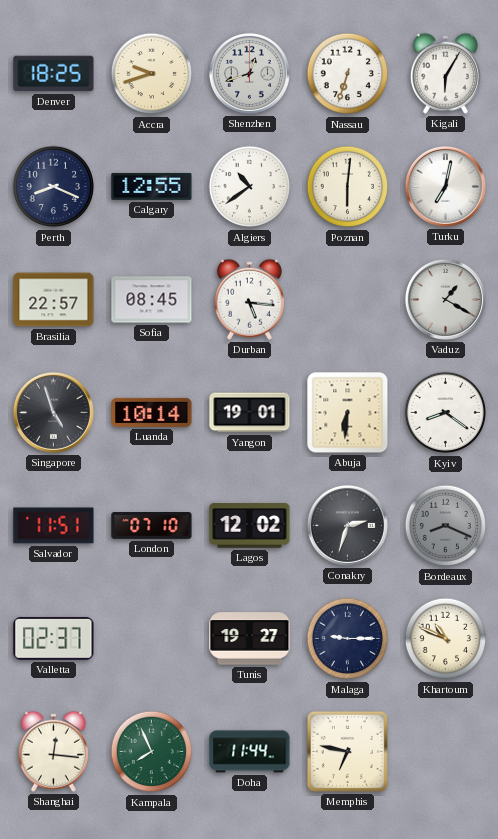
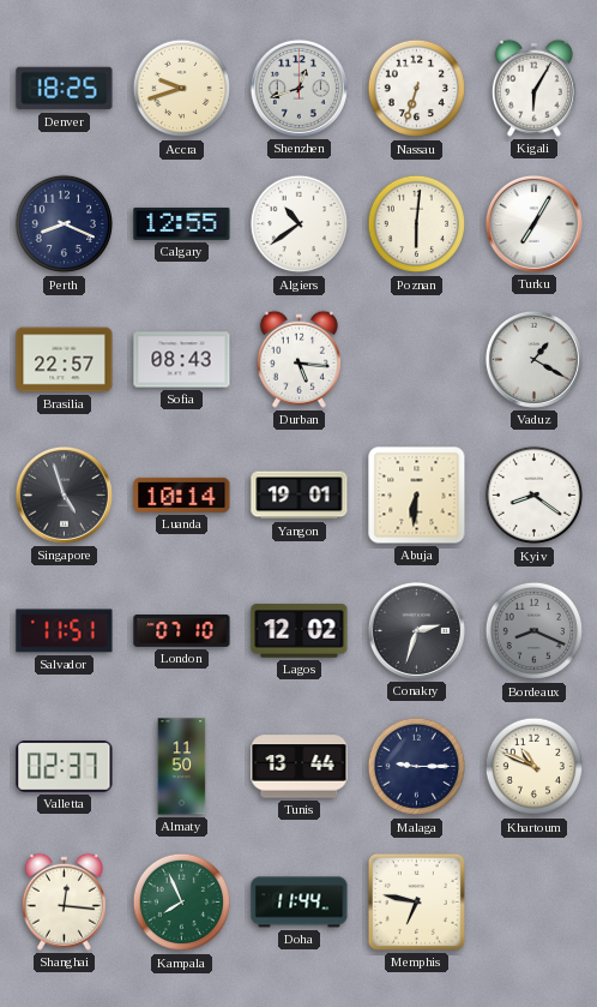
Turku: 7:02 -> 7:05
Sofia: 08:45 -> 08:43
Almaty: none -> 11:50
Tunis: 19:27 -> 13:44
